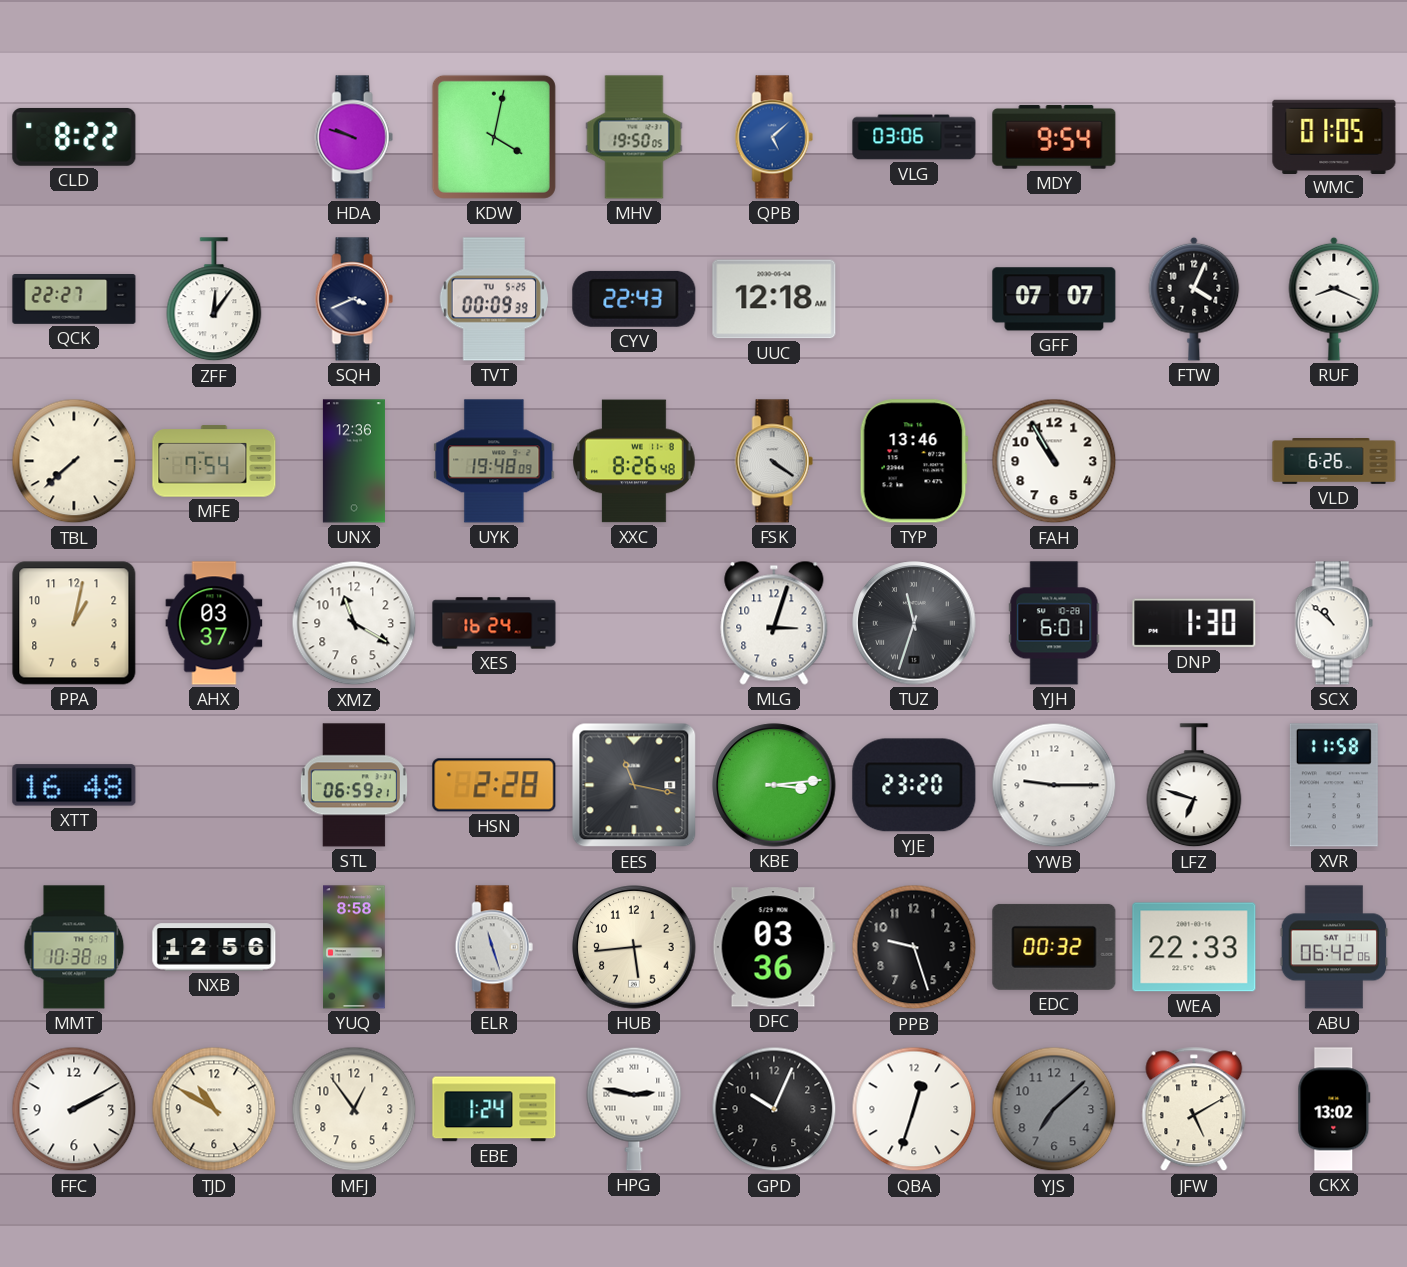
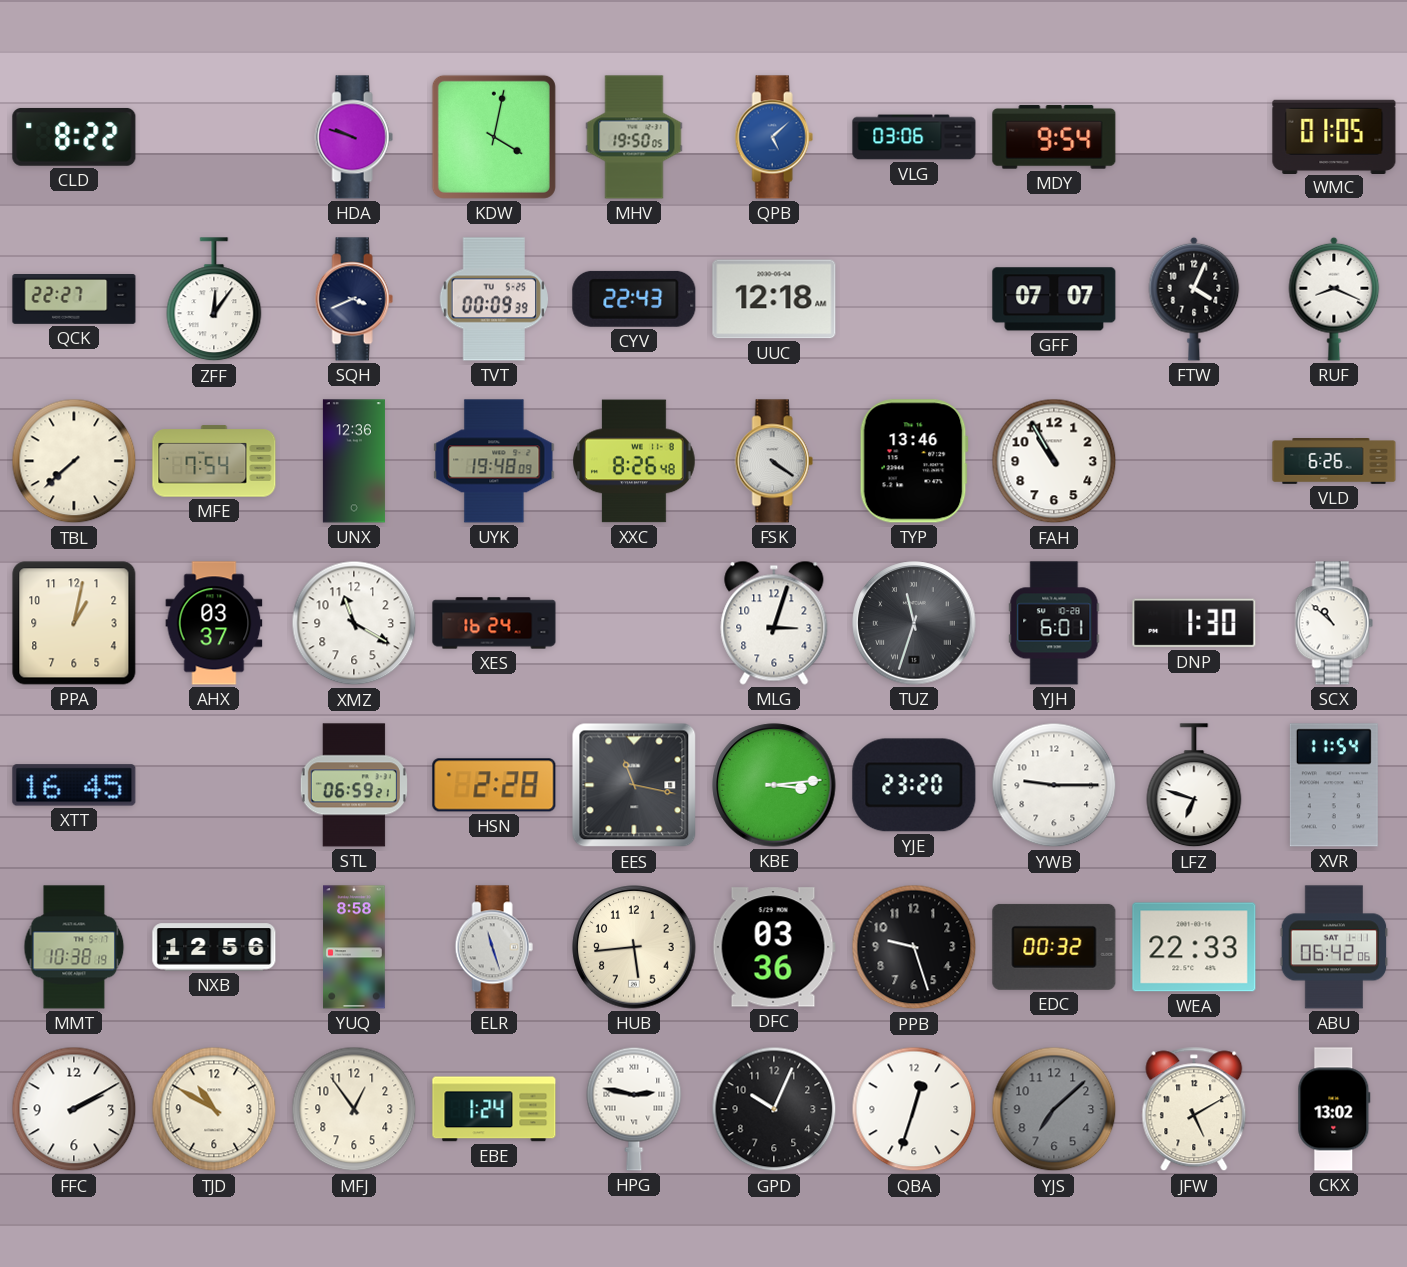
XTT: 16:48 -> 16:45
XVR: 11:58 -> 11:54
